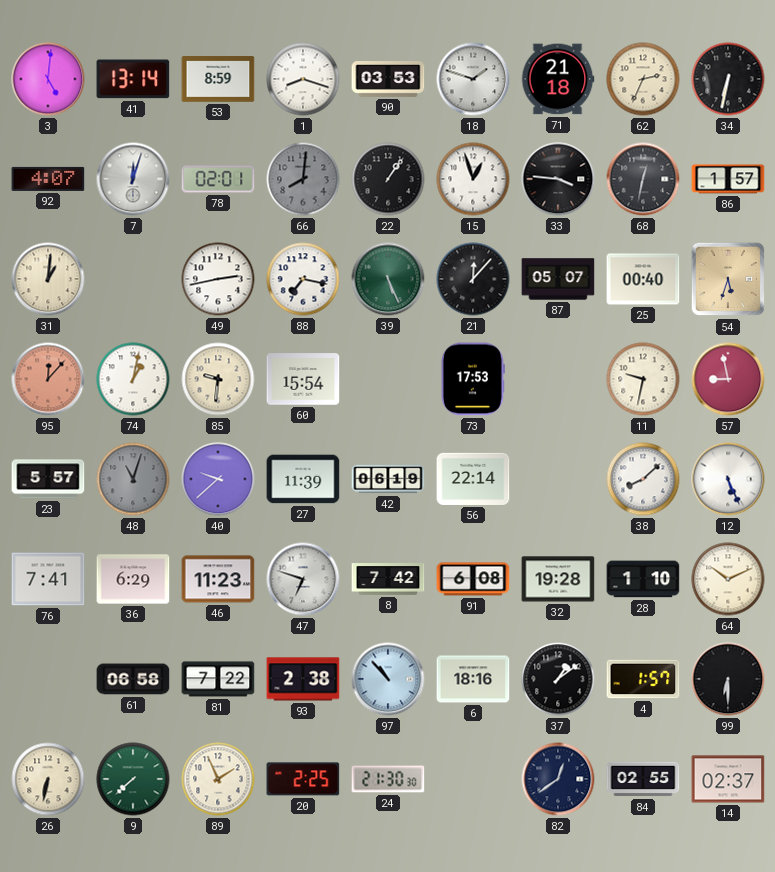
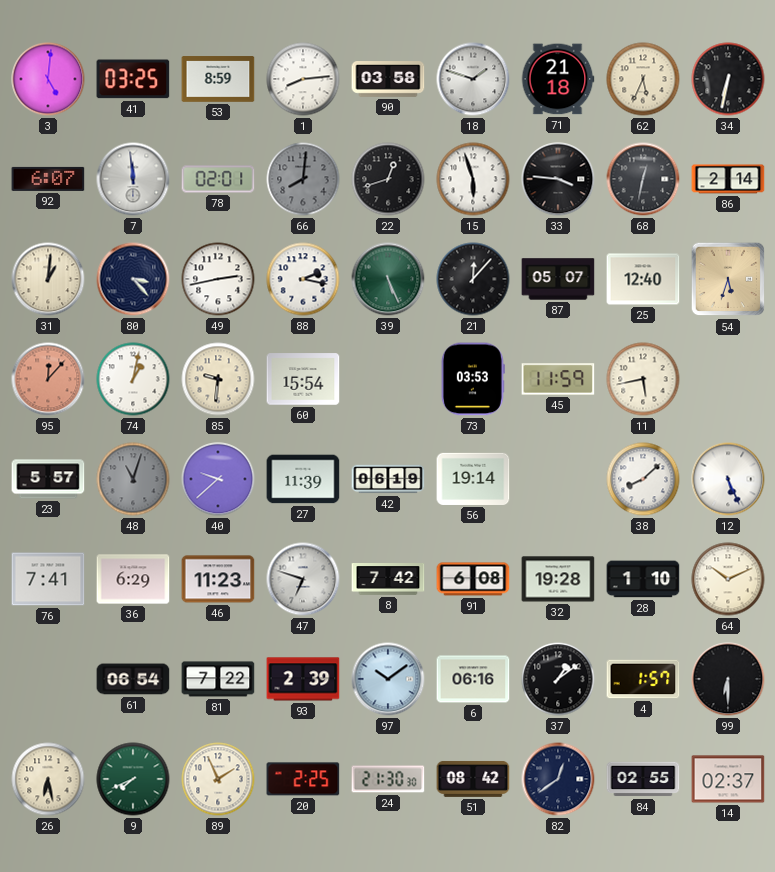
41: 13:14 -> 03:25
1: 8:18 -> 8:14
90: 03:53 -> 03:58
62: 2:34 -> 5:34
92: 4:07 -> 6:07
7: 12:03 -> 11:59
22: 1:06 -> 12:42
15: 12:57 -> 5:57
86: 1:57 -> 2:14
80: none -> 3:23
88: 7:17 -> 2:17
25: 00:40 -> 12:40
73: 17:53 -> 03:53
45: none -> 11:59
11: 9:32 -> 5:43
57: 8:58 -> none
56: 22:14 -> 19:14
61: 06:58 -> 06:54
93: 2:38 -> 2:39
97: 10:53 -> 10:09
6: 18:16 -> 06:16
26: 6:32 -> 6:28
9: 7:38 -> 7:41
51: none -> 08:42
